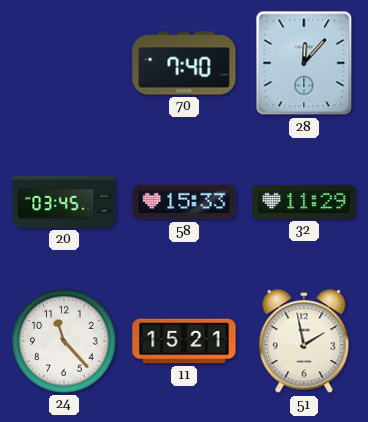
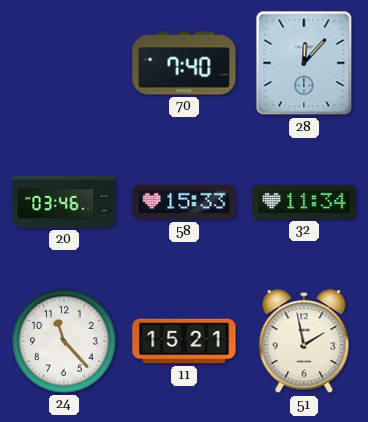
20: 03:45 -> 03:46
32: 11:29 -> 11:34
